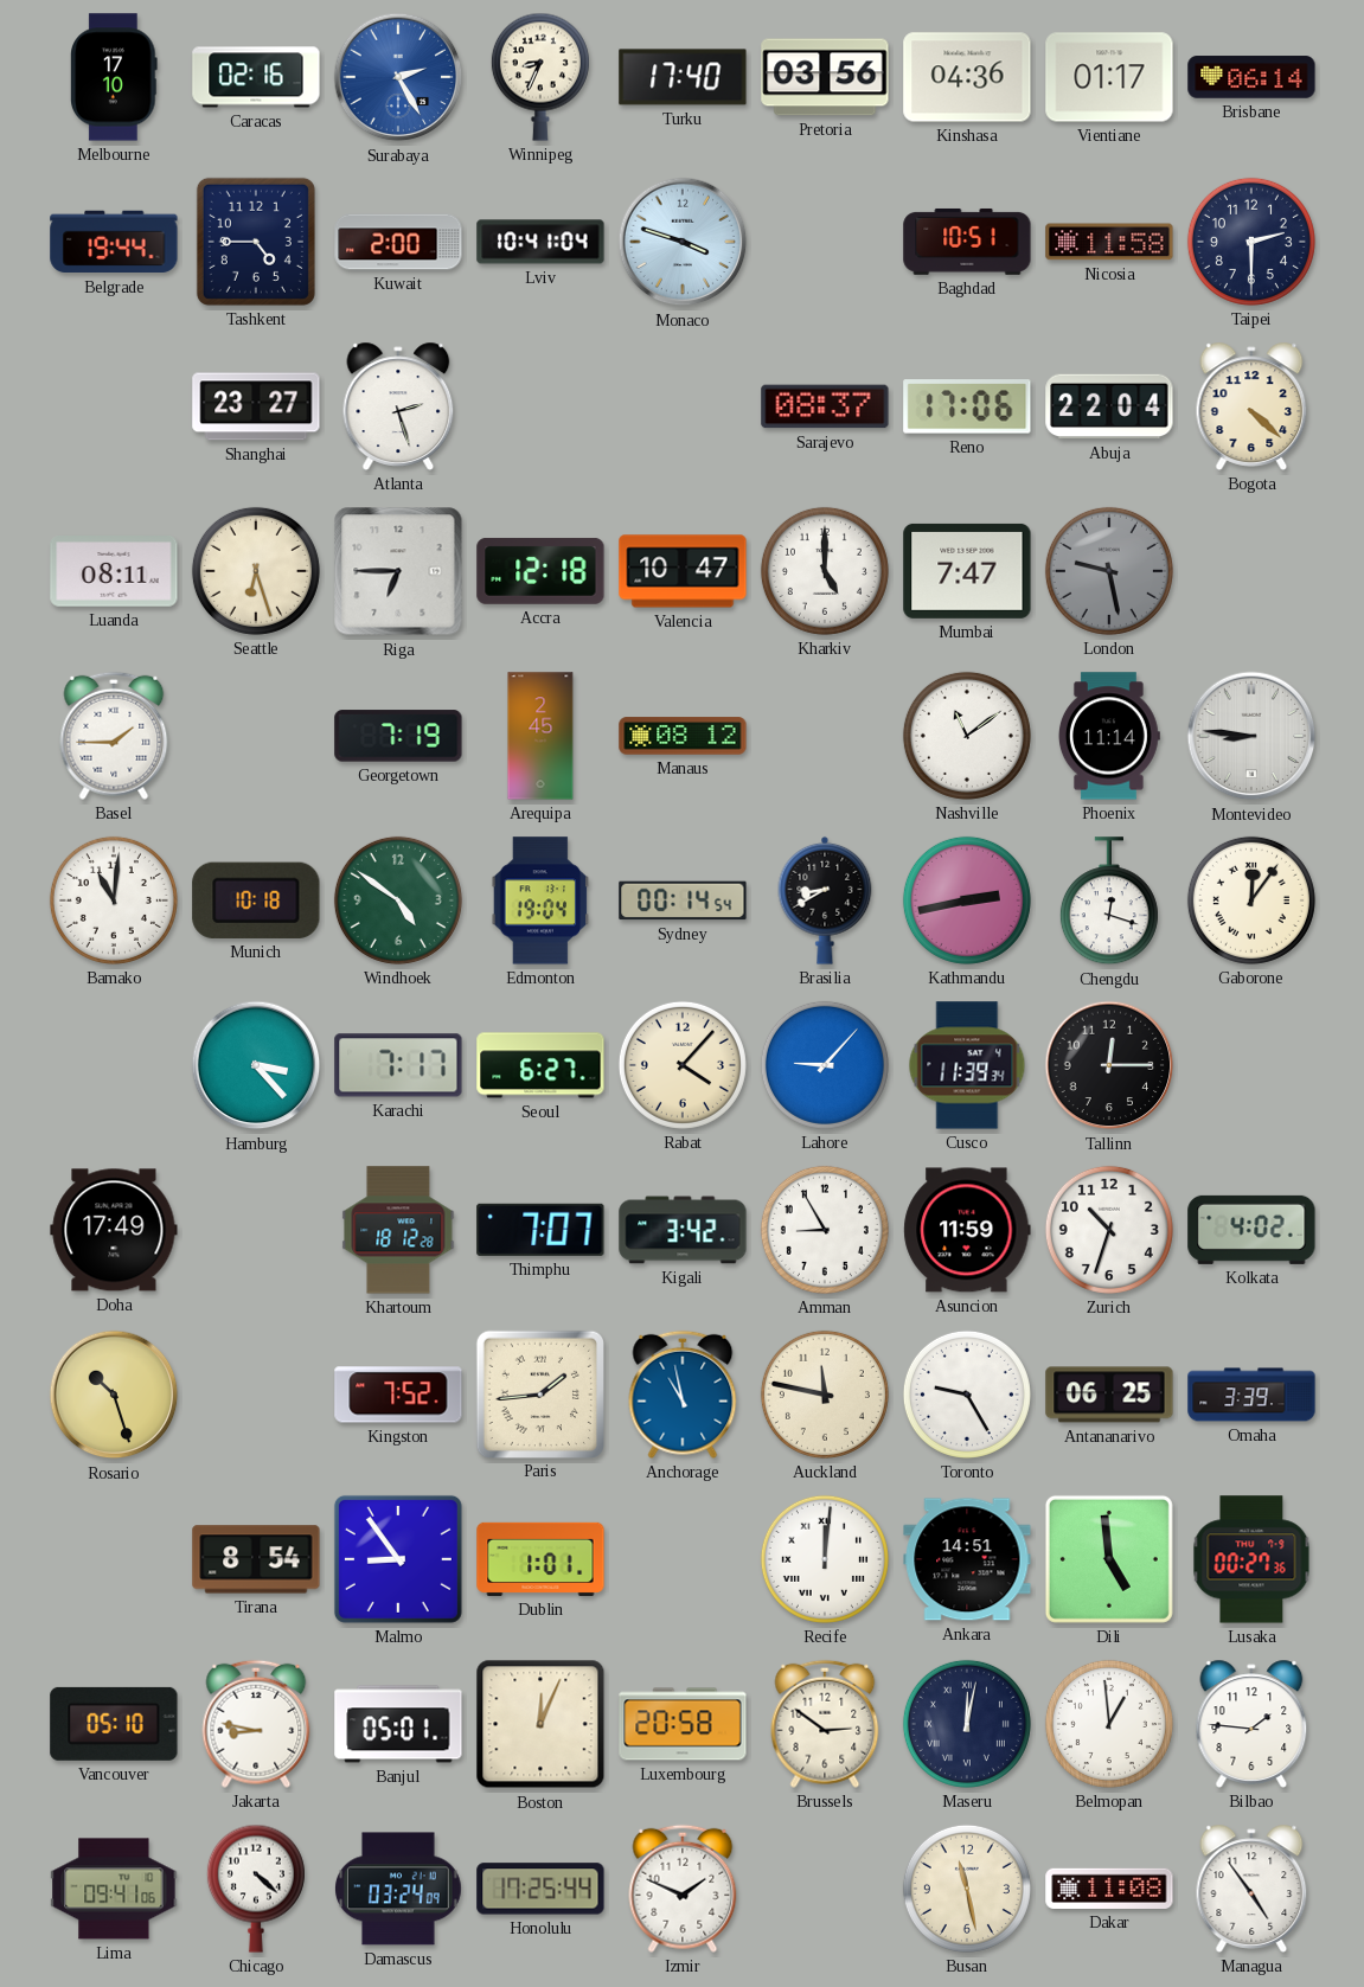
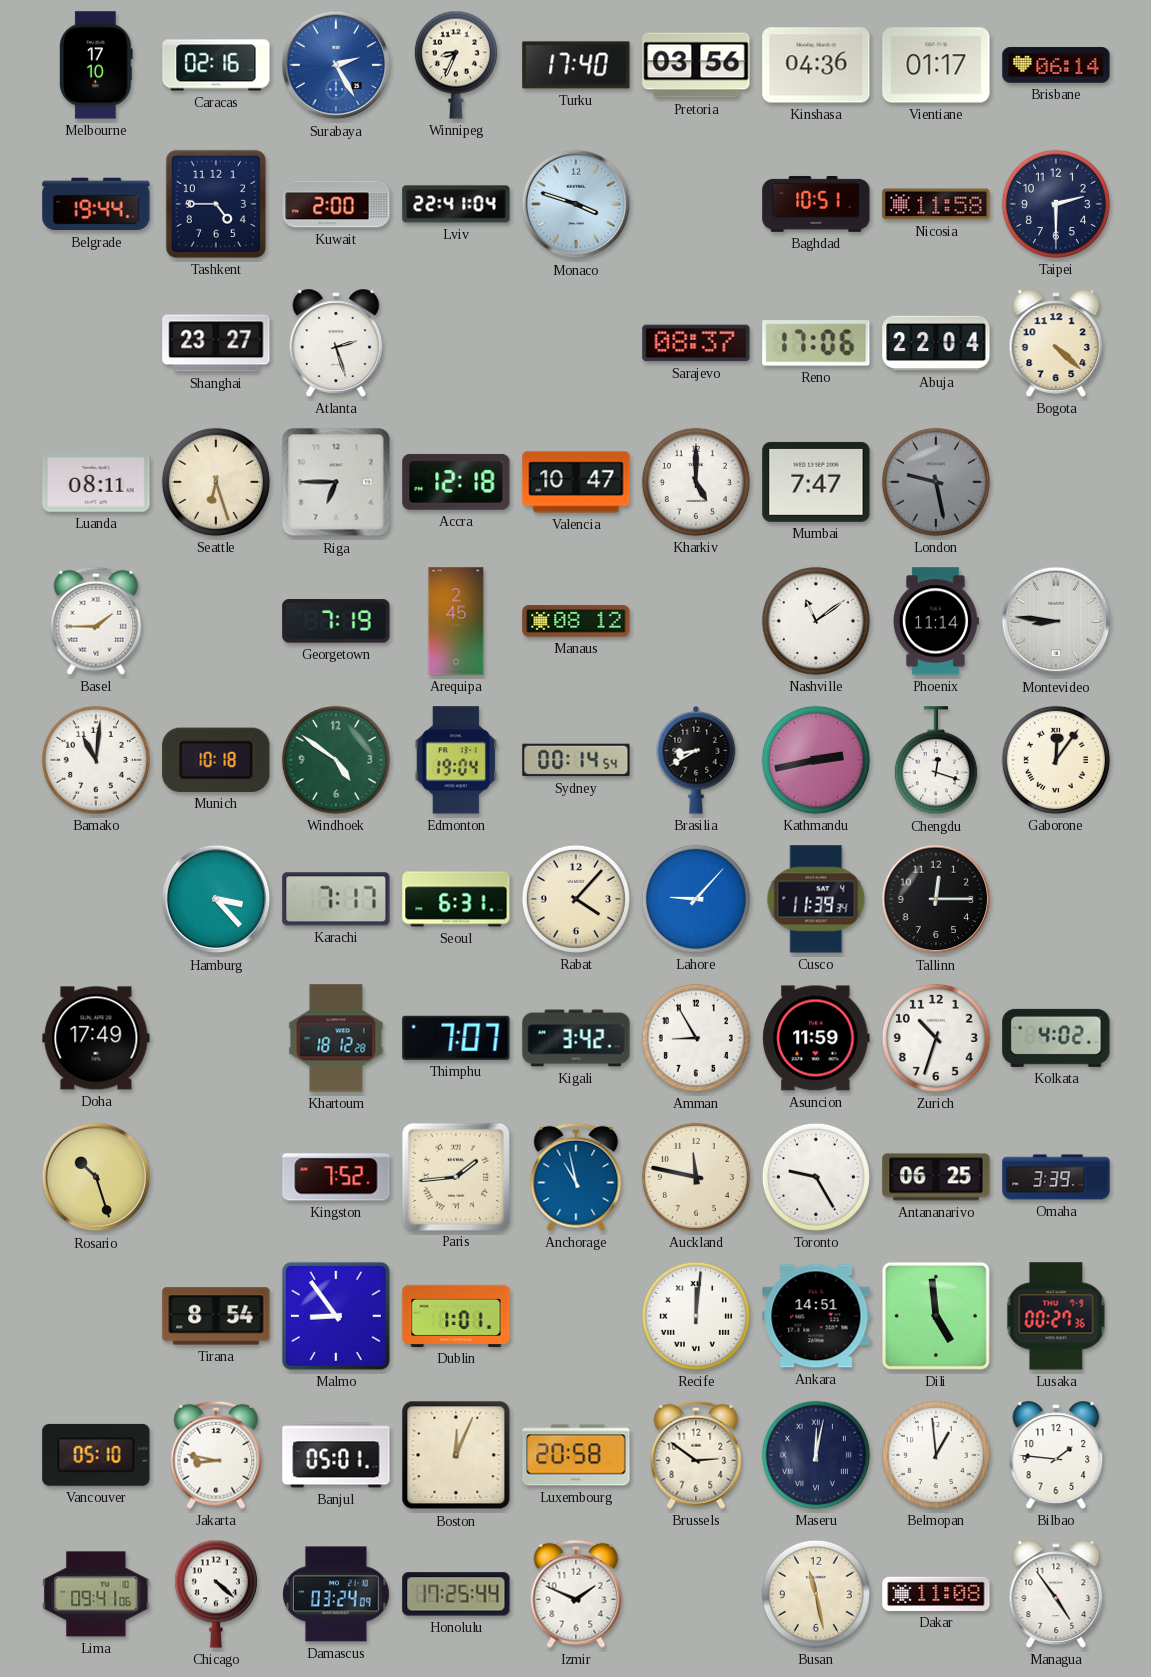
Lviv: 10:41 -> 22:41
Seoul: 6:27 -> 6:31
